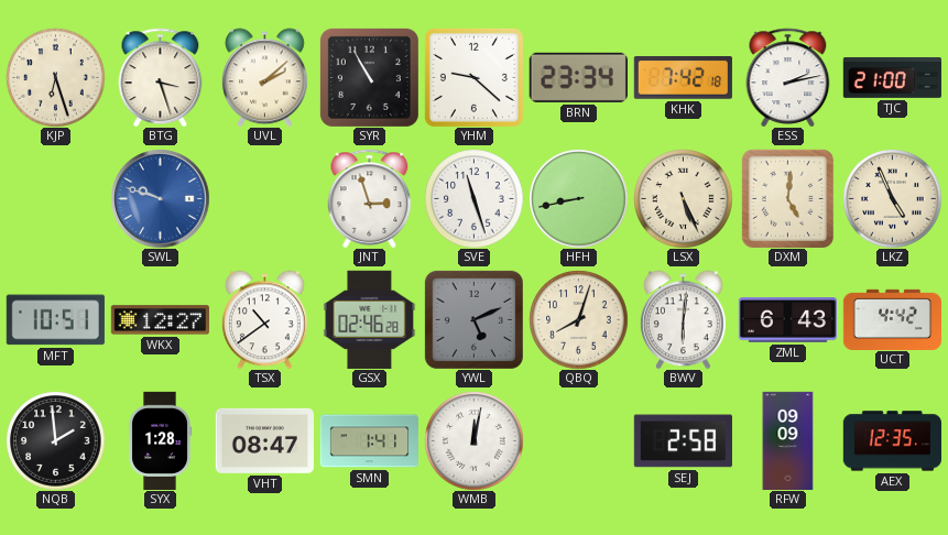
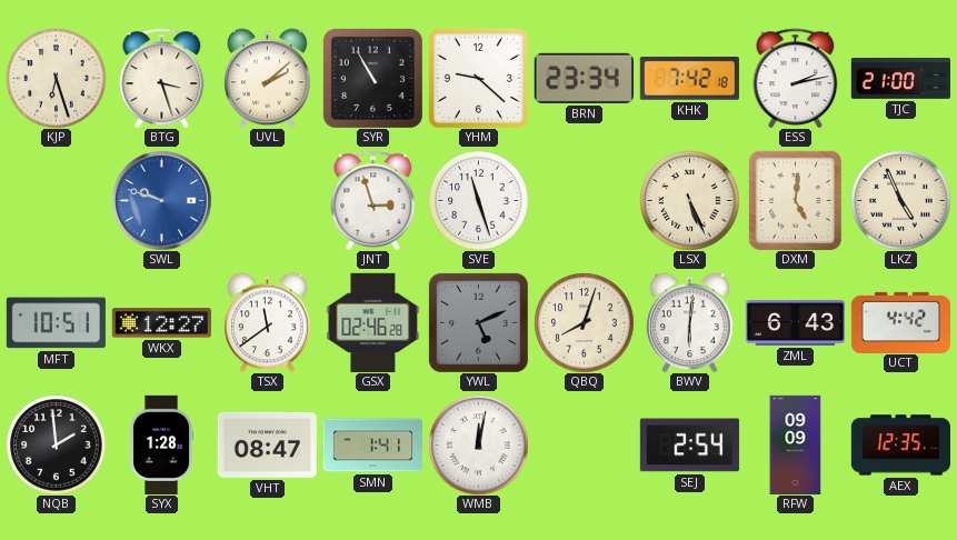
HFH: 8:43 -> none
TSX: 10:39 -> 11:39
SEJ: 2:58 -> 2:54
